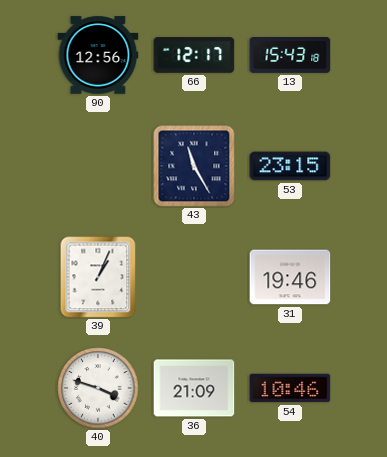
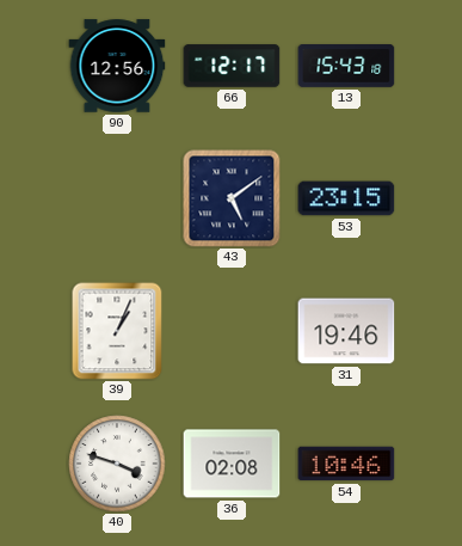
43: 11:25 -> 5:09
36: 21:09 -> 02:08
